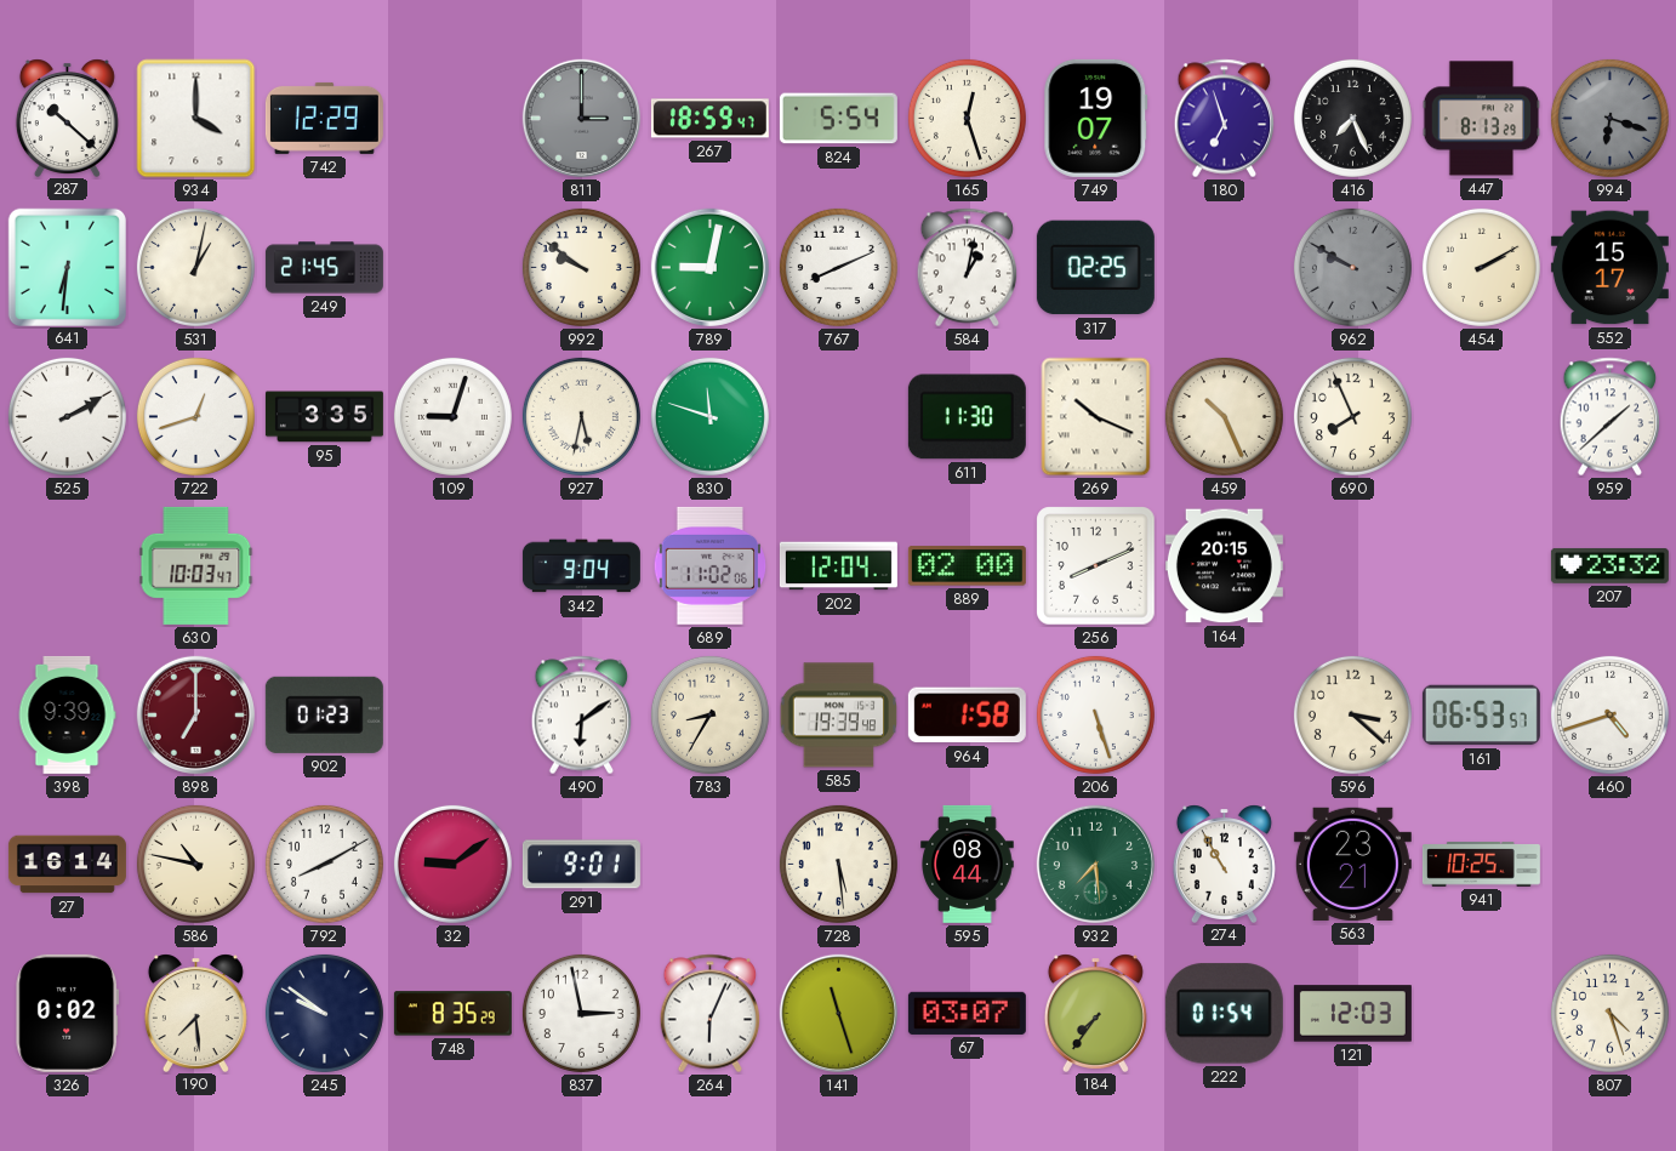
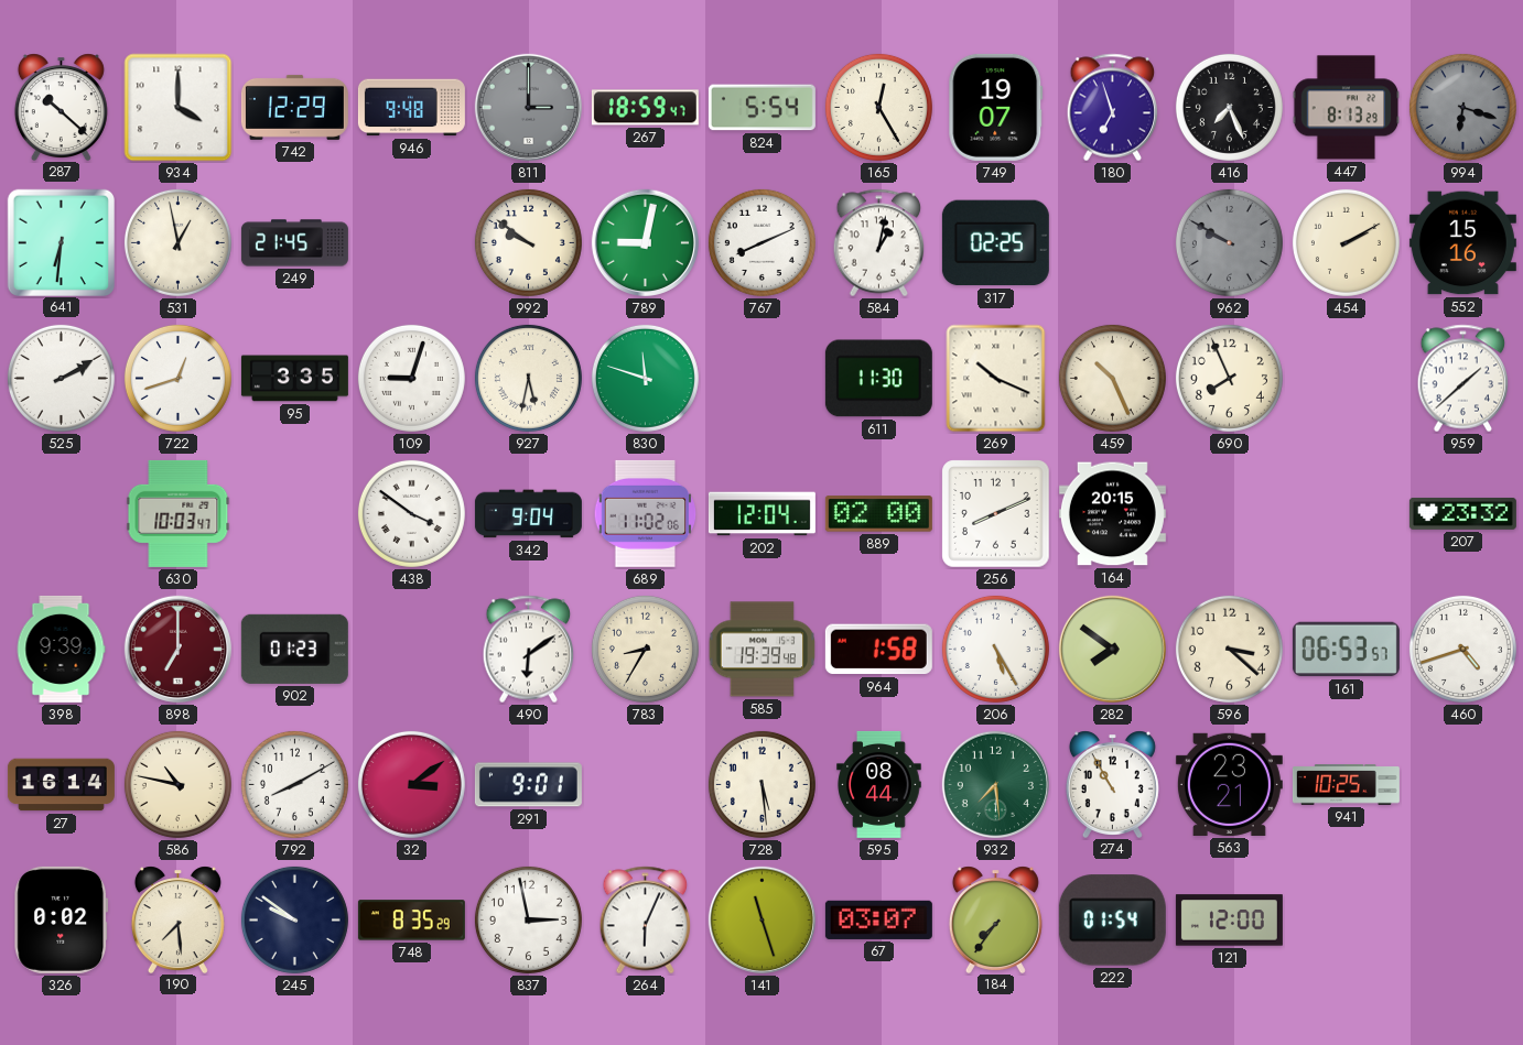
946: none -> 9:48
165: 12:27 -> 12:25
531: 1:02 -> 12:58
552: 15:17 -> 15:16
438: none -> 3:51
206: 5:27 -> 5:25
282: none -> 7:51
32: 9:09 -> 3:09
121: 12:03 -> 12:00
807: 4:27 -> none
